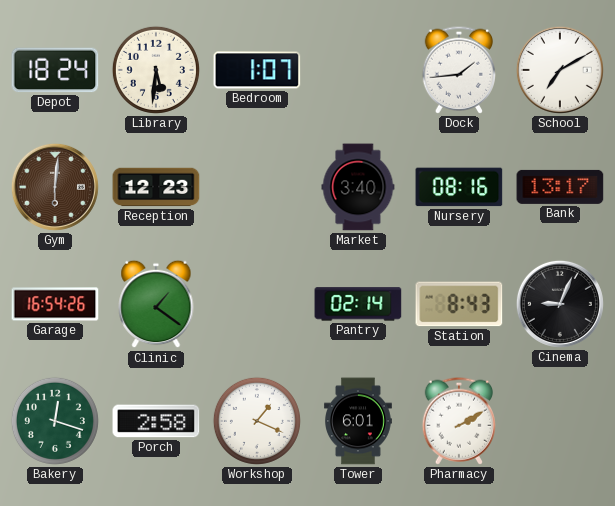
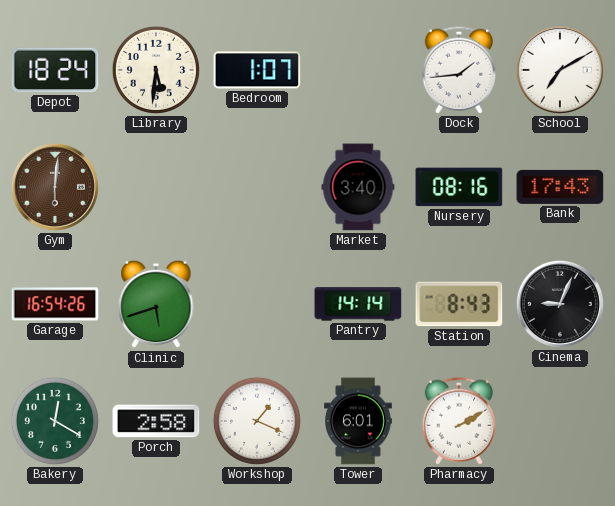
Reception: 12:23 -> none
Bank: 13:17 -> 17:43
Clinic: 1:21 -> 5:42
Pantry: 02:14 -> 14:14
Bakery: 12:18 -> 12:20
